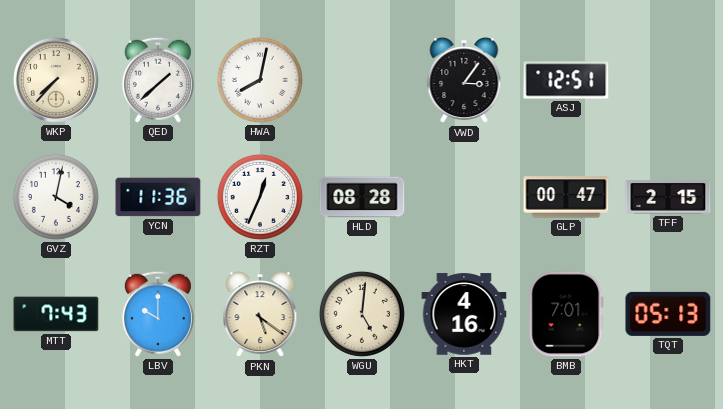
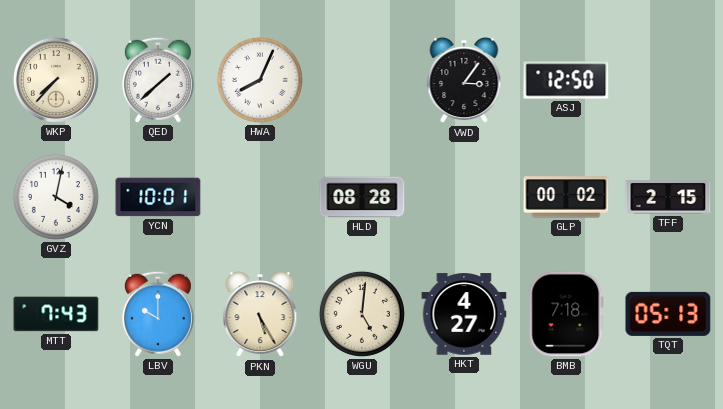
HWA: 8:02 -> 8:04
ASJ: 12:51 -> 12:50
YCN: 11:36 -> 10:01
RZT: 12:34 -> none
GLP: 00:47 -> 00:02
PKN: 5:21 -> 5:25
HKT: 4:16 -> 4:27
BMB: 7:01 -> 7:18
